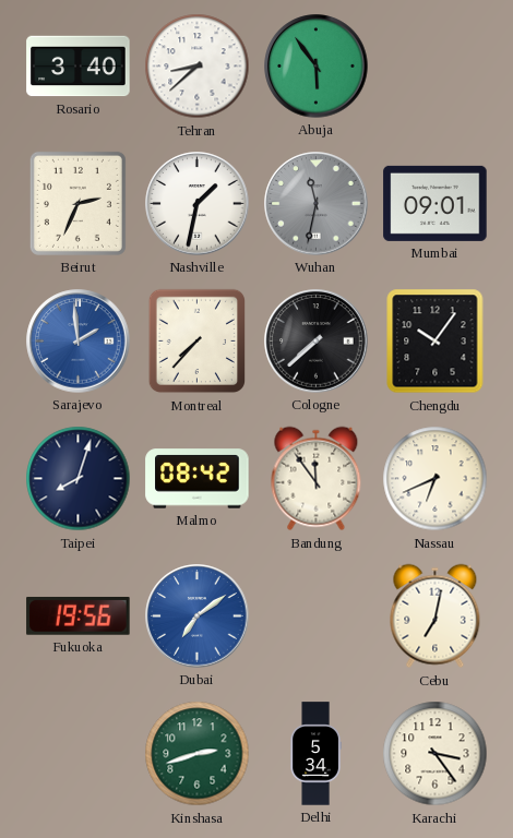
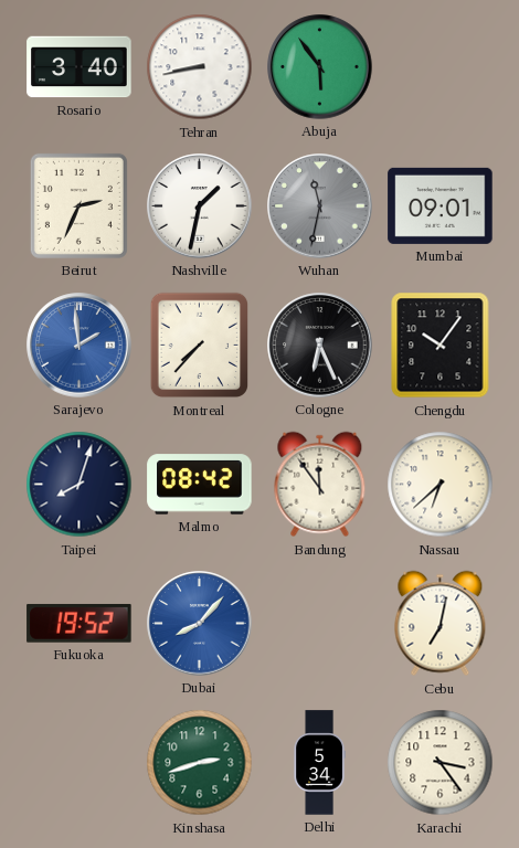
Tehran: 8:38 -> 8:43
Cologne: 7:38 -> 6:26
Nassau: 6:41 -> 6:38
Fukuoka: 19:56 -> 19:52
Dubai: 7:09 -> 8:07
